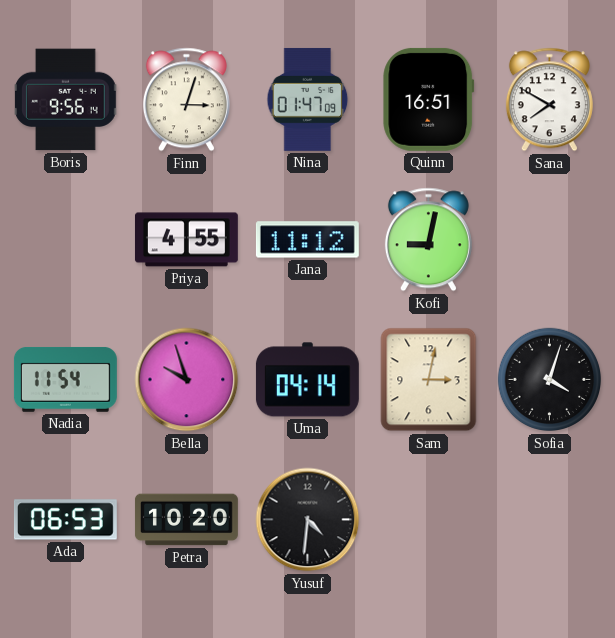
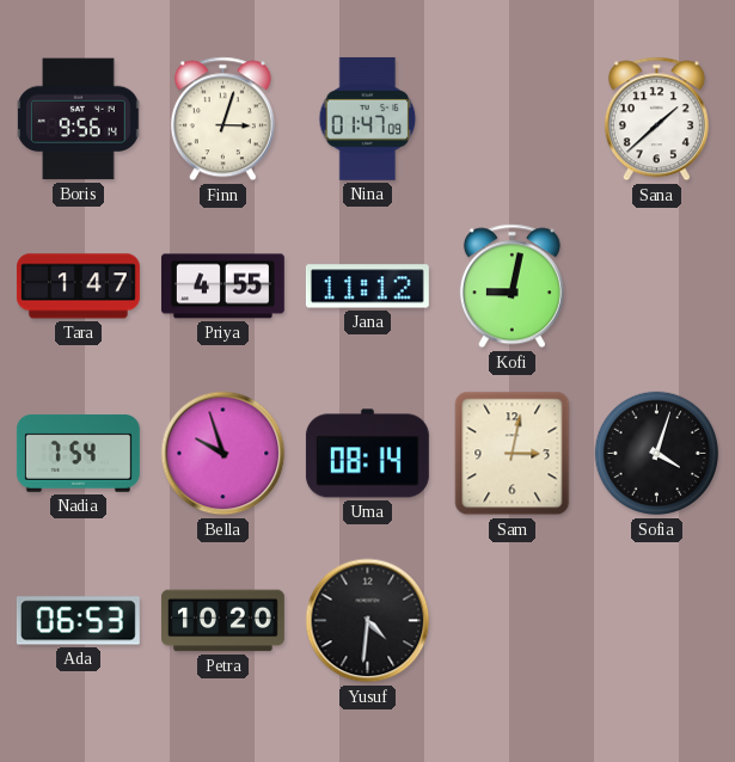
Quinn: 16:51 -> none
Sana: 7:50 -> 1:38
Tara: none -> 1:47
Nadia: 11:54 -> 7:54
Uma: 04:14 -> 08:14
